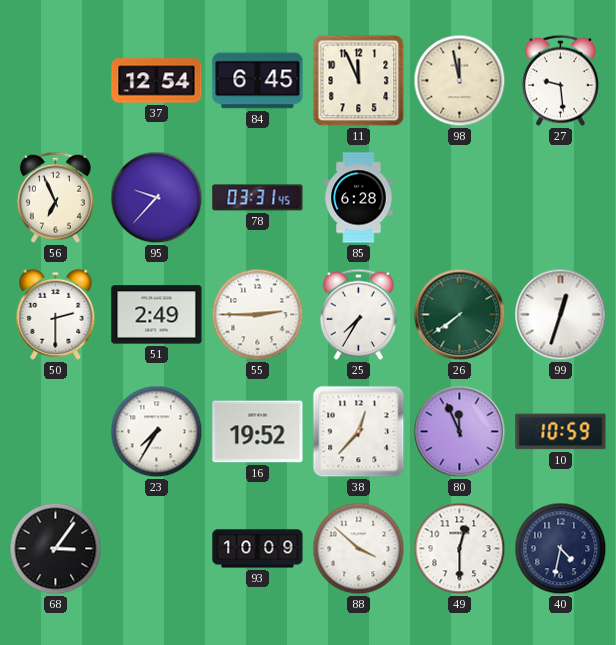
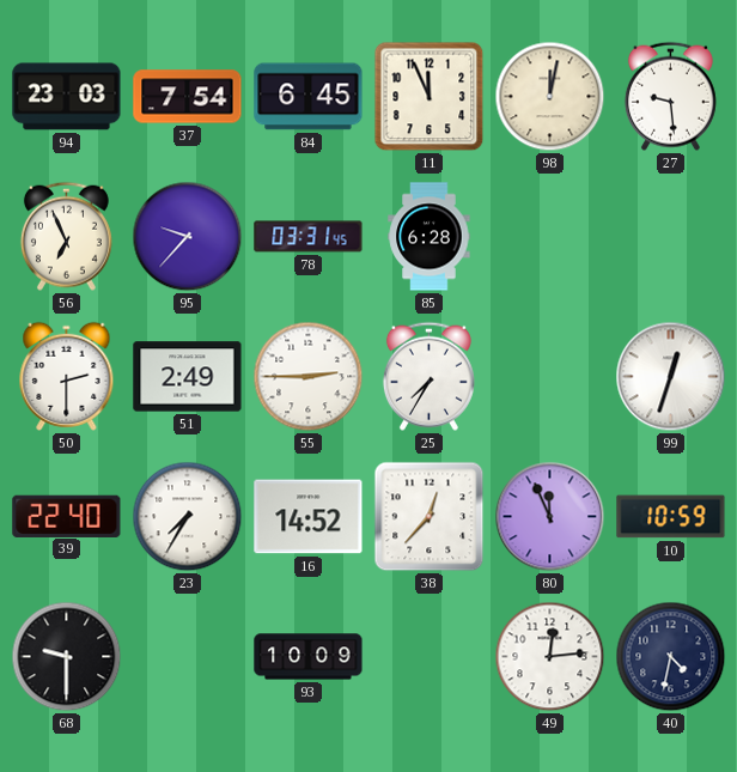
94: none -> 23:03
37: 12:54 -> 7:54
98: 11:58 -> 12:02
26: 7:39 -> none
39: none -> 22:40
16: 19:52 -> 14:52
68: 3:06 -> 9:30
88: 3:52 -> none
49: 12:30 -> 12:14
